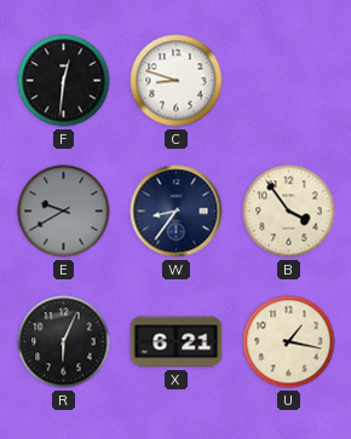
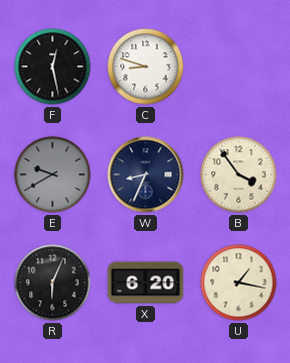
F: 12:31 -> 12:28
W: 8:36 -> 8:34
X: 6:21 -> 6:20
